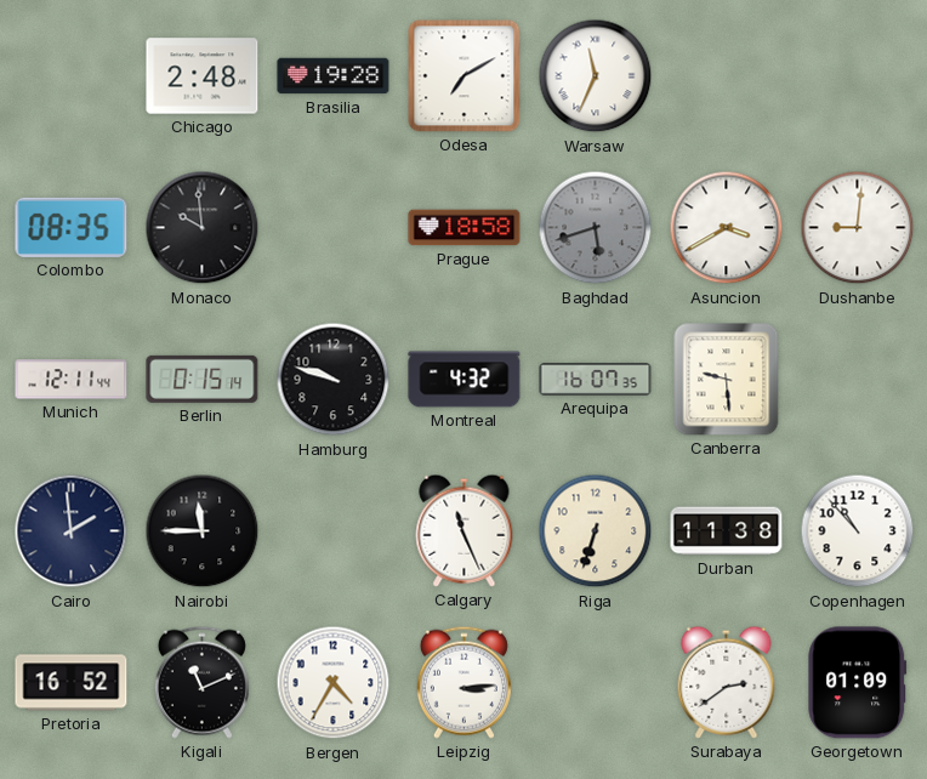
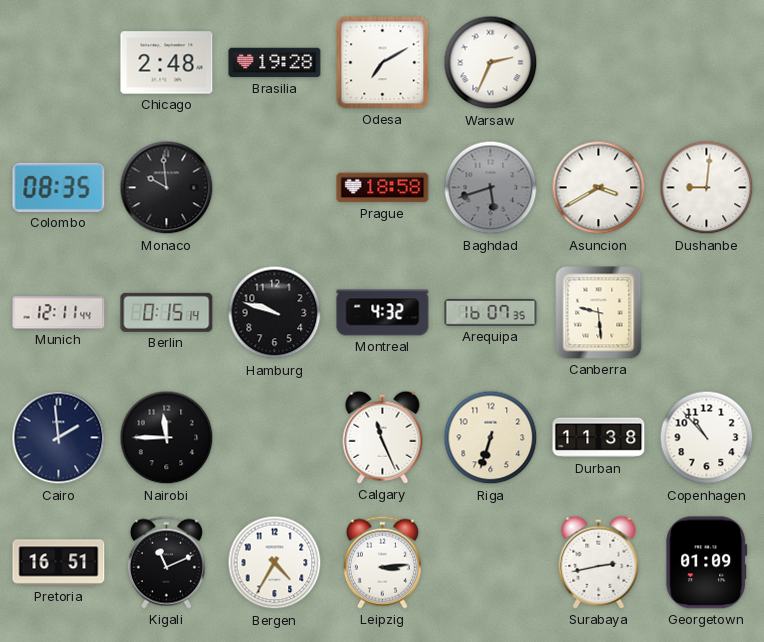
Warsaw: 11:34 -> 2:34
Pretoria: 16:52 -> 16:51
Surabaya: 2:39 -> 2:43
